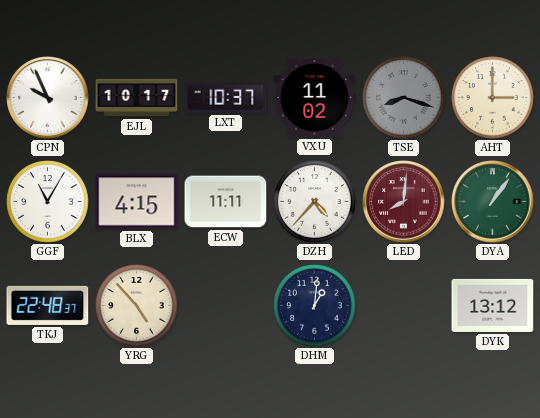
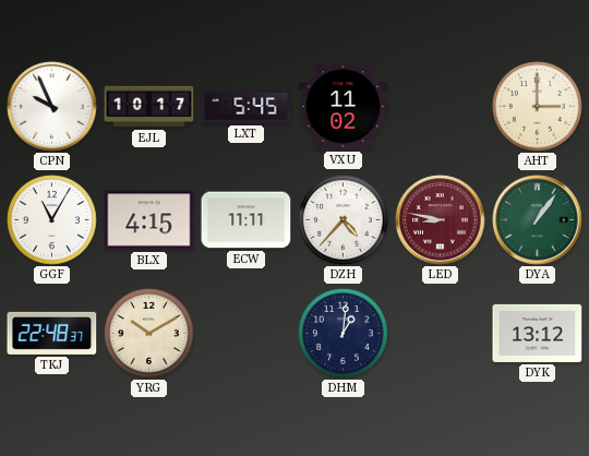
LXT: 10:37 -> 5:45
TSE: 8:18 -> none
LED: 8:01 -> 8:47
YRG: 4:53 -> 10:10
